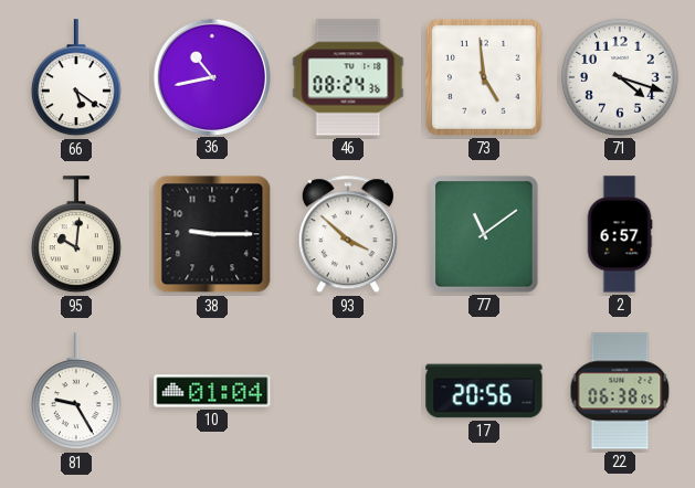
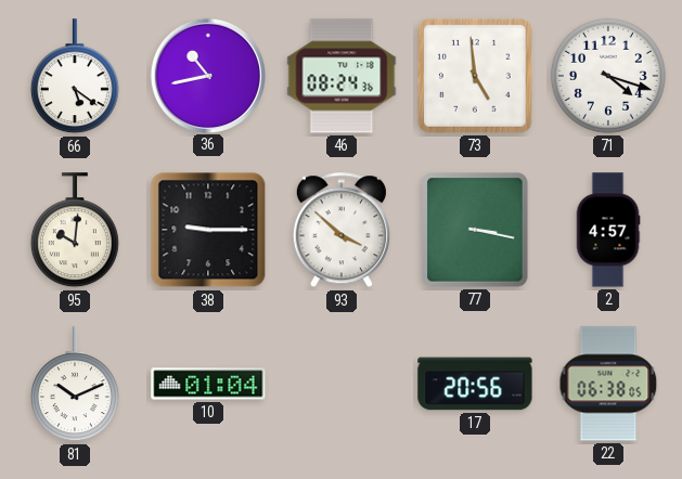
77: 11:09 -> 3:17
2: 6:57 -> 4:57
81: 9:25 -> 10:11
